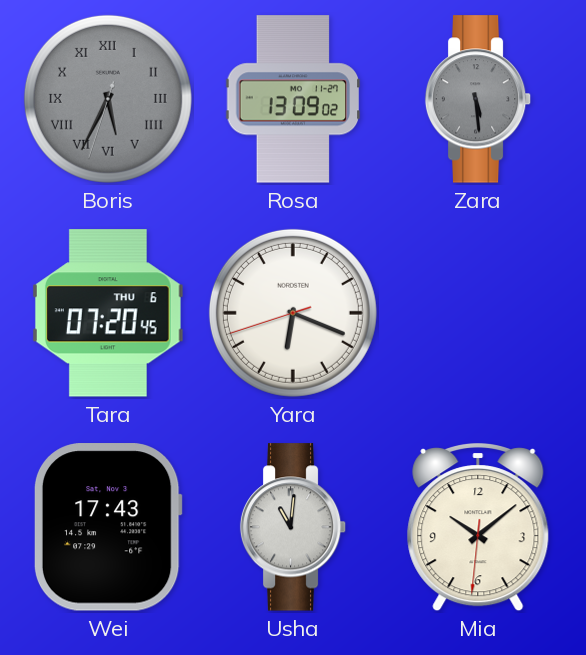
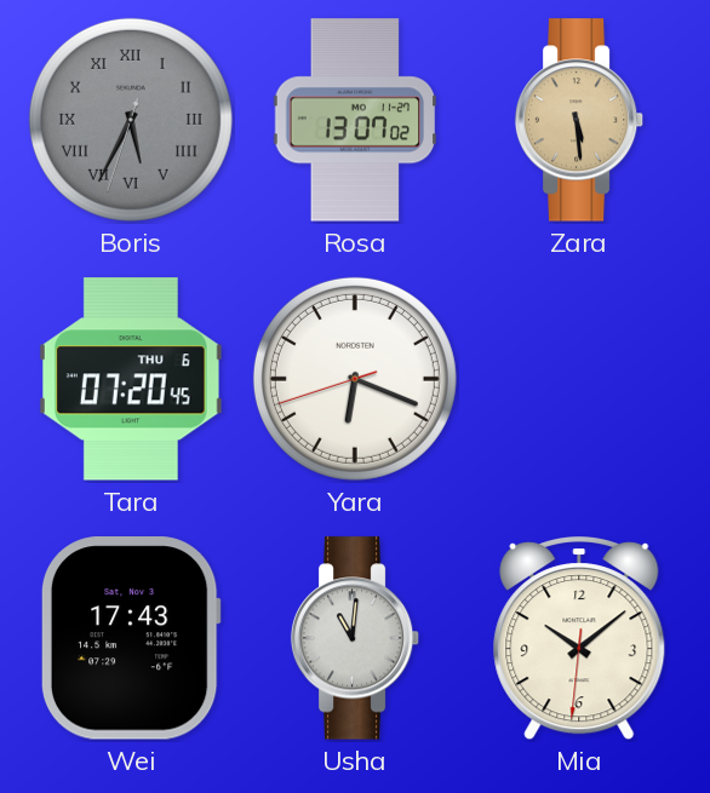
Rosa: 13:09 -> 13:07
Zara dial: grey -> champagne
